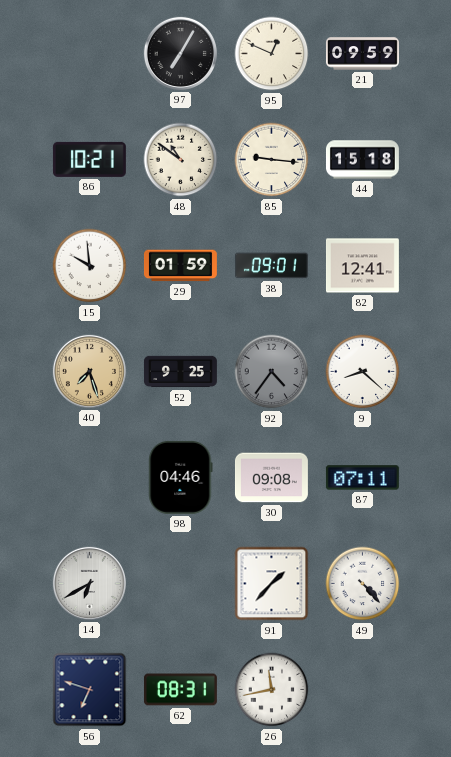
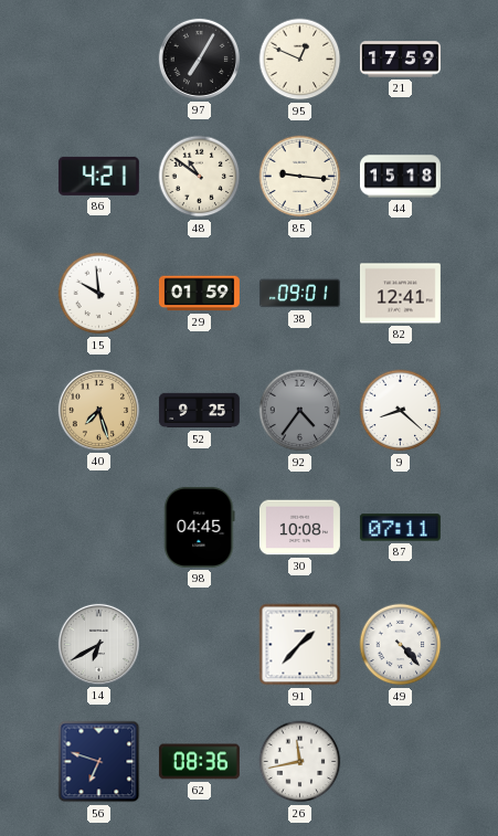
21: 09:59 -> 17:59
86: 10:21 -> 4:21
98: 04:46 -> 04:45
30: 09:08 -> 10:08
62: 08:31 -> 08:36
